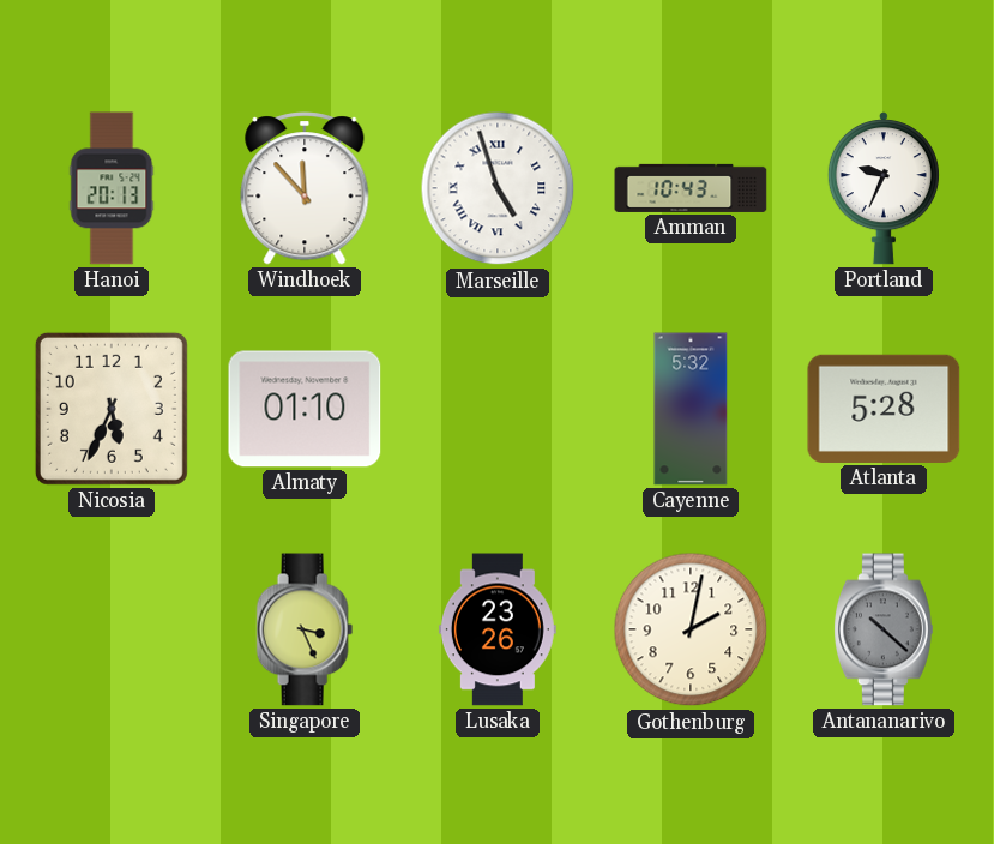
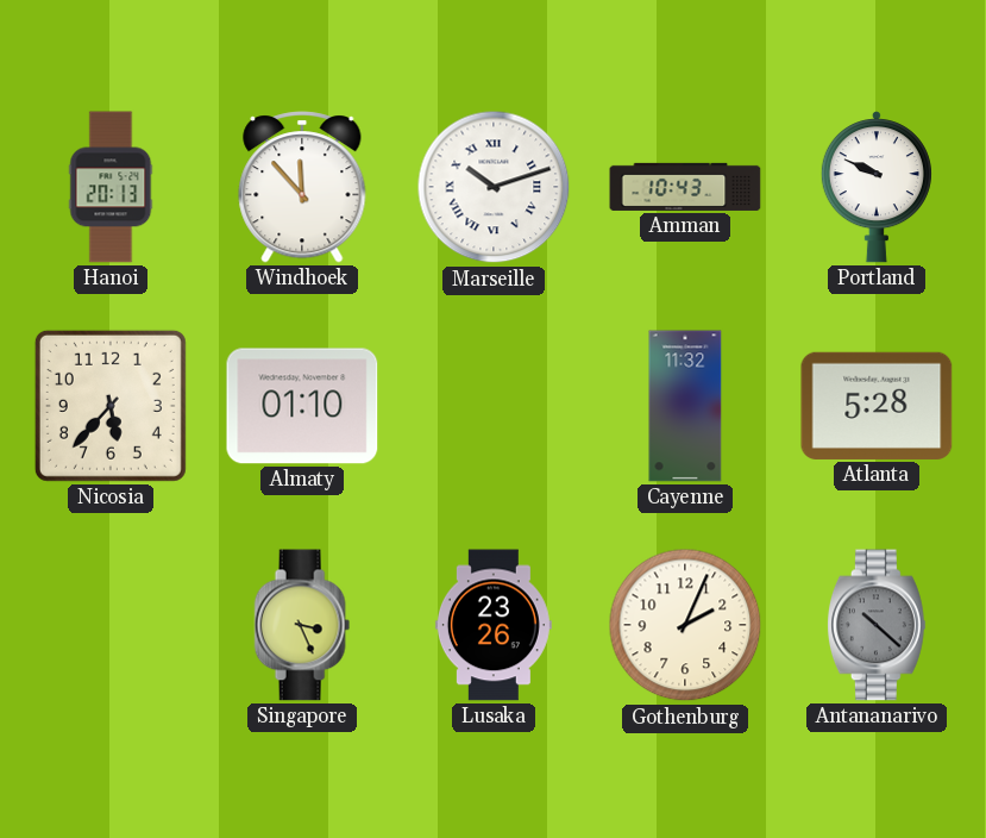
Marseille: 4:57 -> 10:12
Portland: 9:34 -> 9:49
Nicosia: 5:34 -> 5:37
Cayenne: 5:32 -> 11:32
Gothenburg: 2:02 -> 2:04
